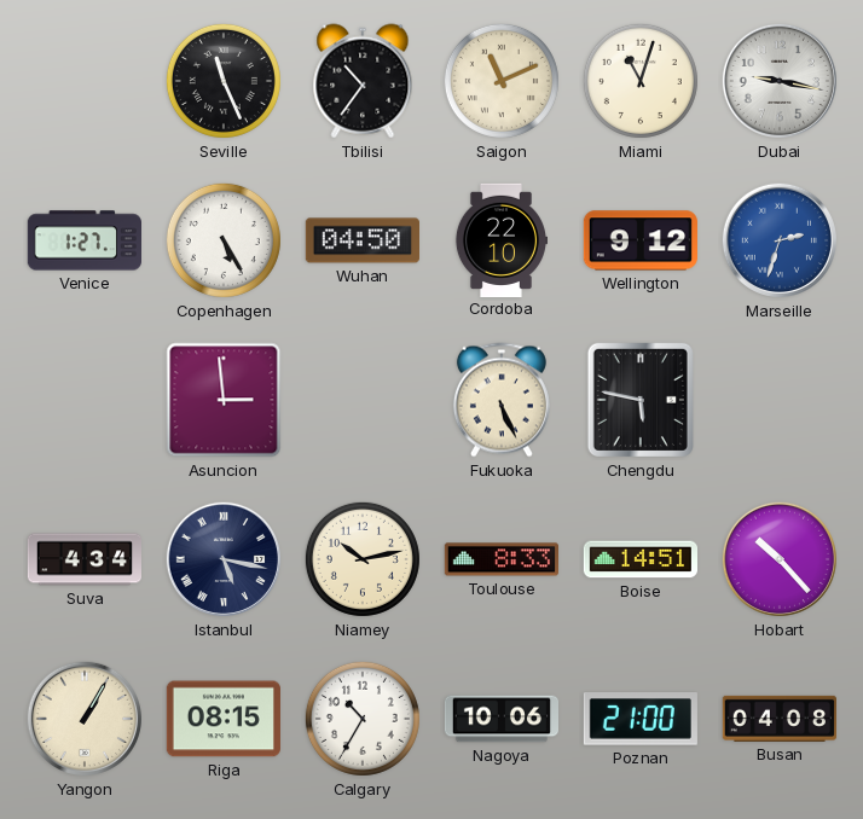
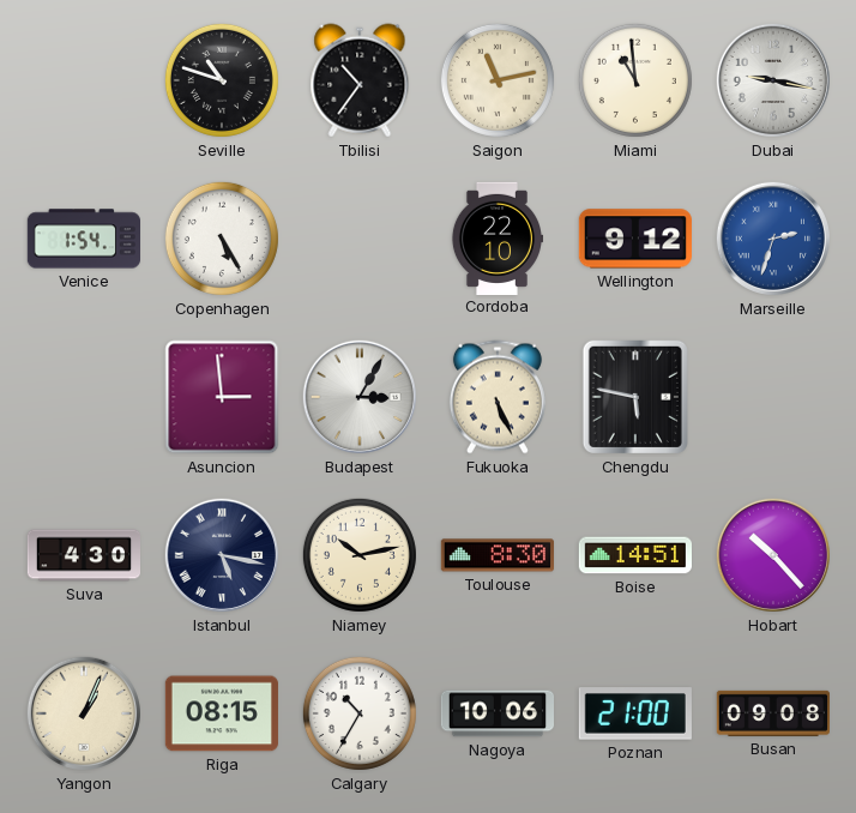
Seville: 11:26 -> 10:48
Saigon: 11:11 -> 11:13
Miami: 11:03 -> 10:59
Venice: 1:27 -> 1:54
Wuhan: 04:50 -> none
Budapest: none -> 3:05
Suva: 4:34 -> 4:30
Toulouse: 8:33 -> 8:30
Yangon: 1:05 -> 1:04
Busan: 04:08 -> 09:08
